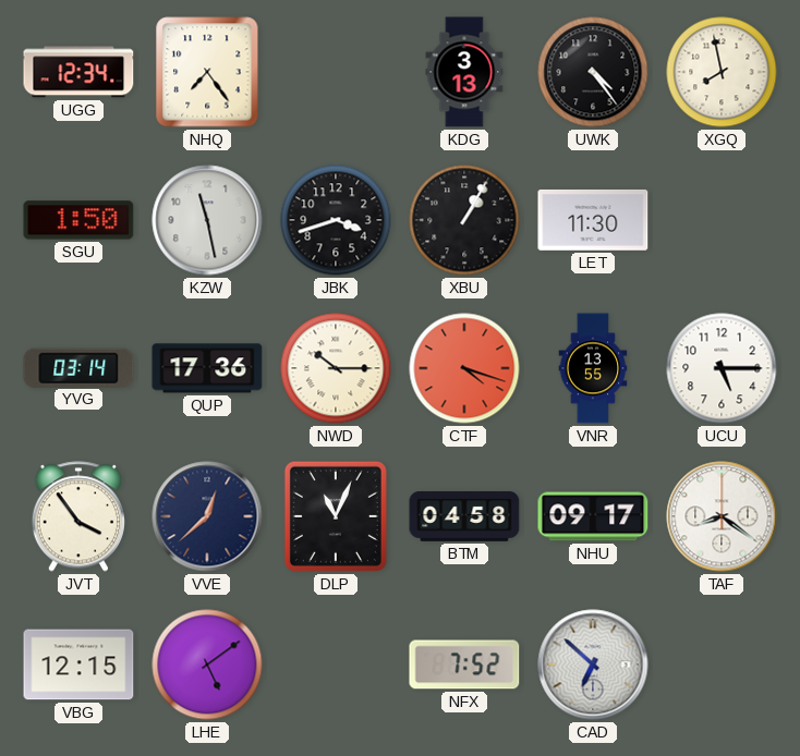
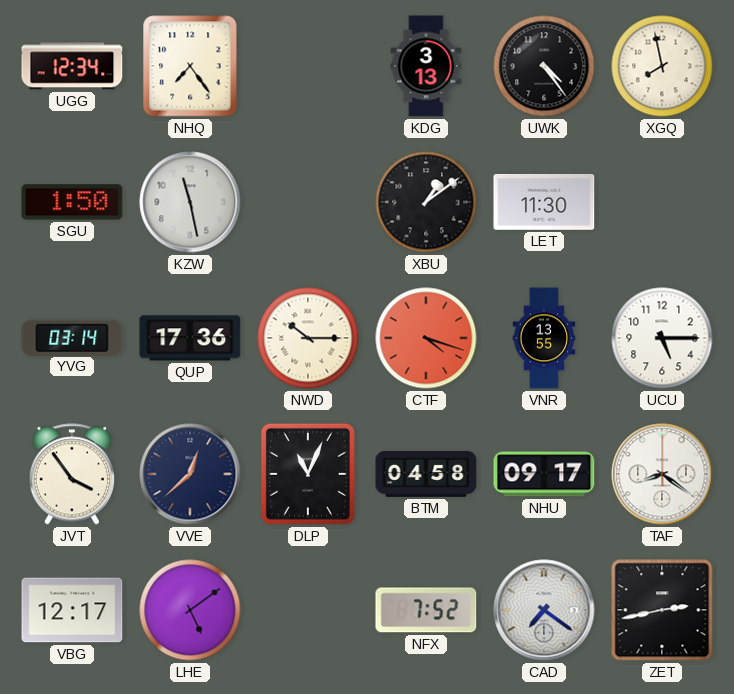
JBK: 3:42 -> none
XBU: 1:05 -> 1:09
VBG: 12:15 -> 12:17
CAD: 6:52 -> 7:21
ZET: none -> 2:43
